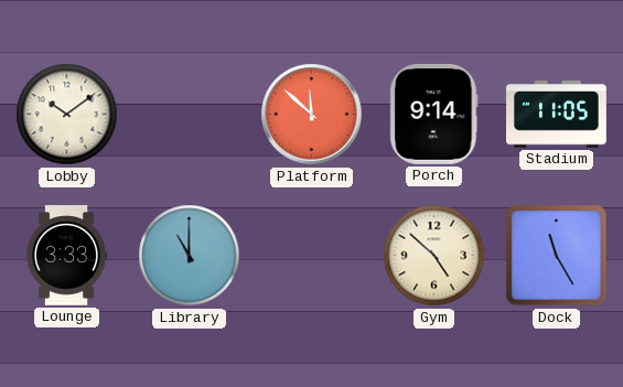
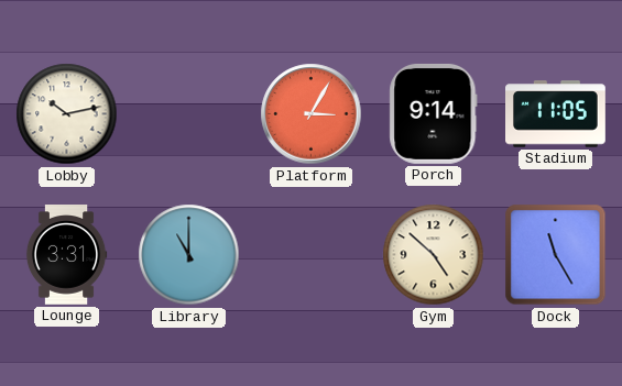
Lobby: 10:09 -> 10:13
Platform: 11:52 -> 3:05
Lounge: 3:33 -> 3:31
